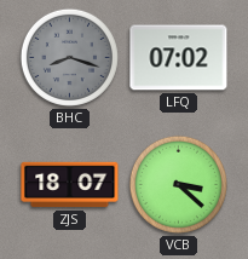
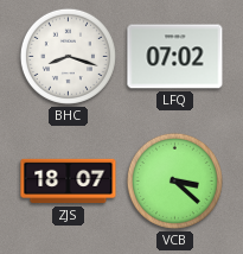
BHC dial: grey -> white
